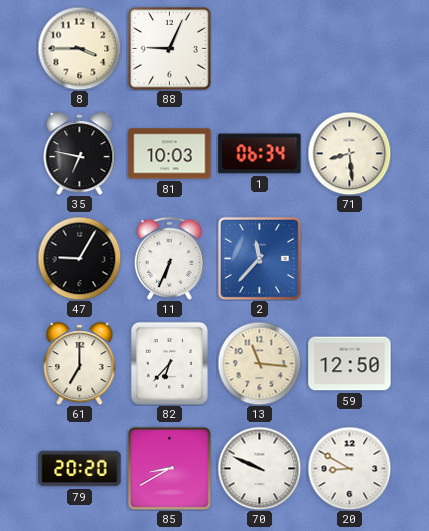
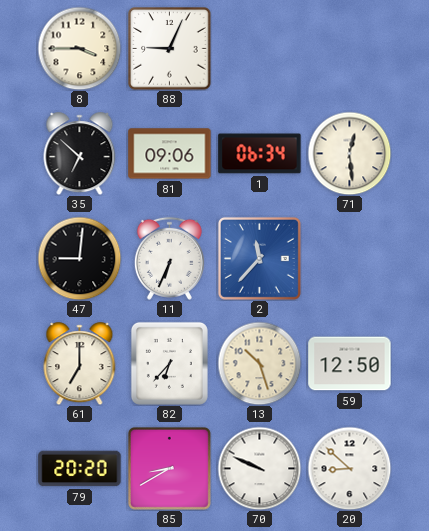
35: 6:47 -> 6:52
81: 10:03 -> 09:06
71: 8:29 -> 12:29
47: 9:05 -> 9:01
13: 11:16 -> 10:27
20: 8:50 -> 8:52
